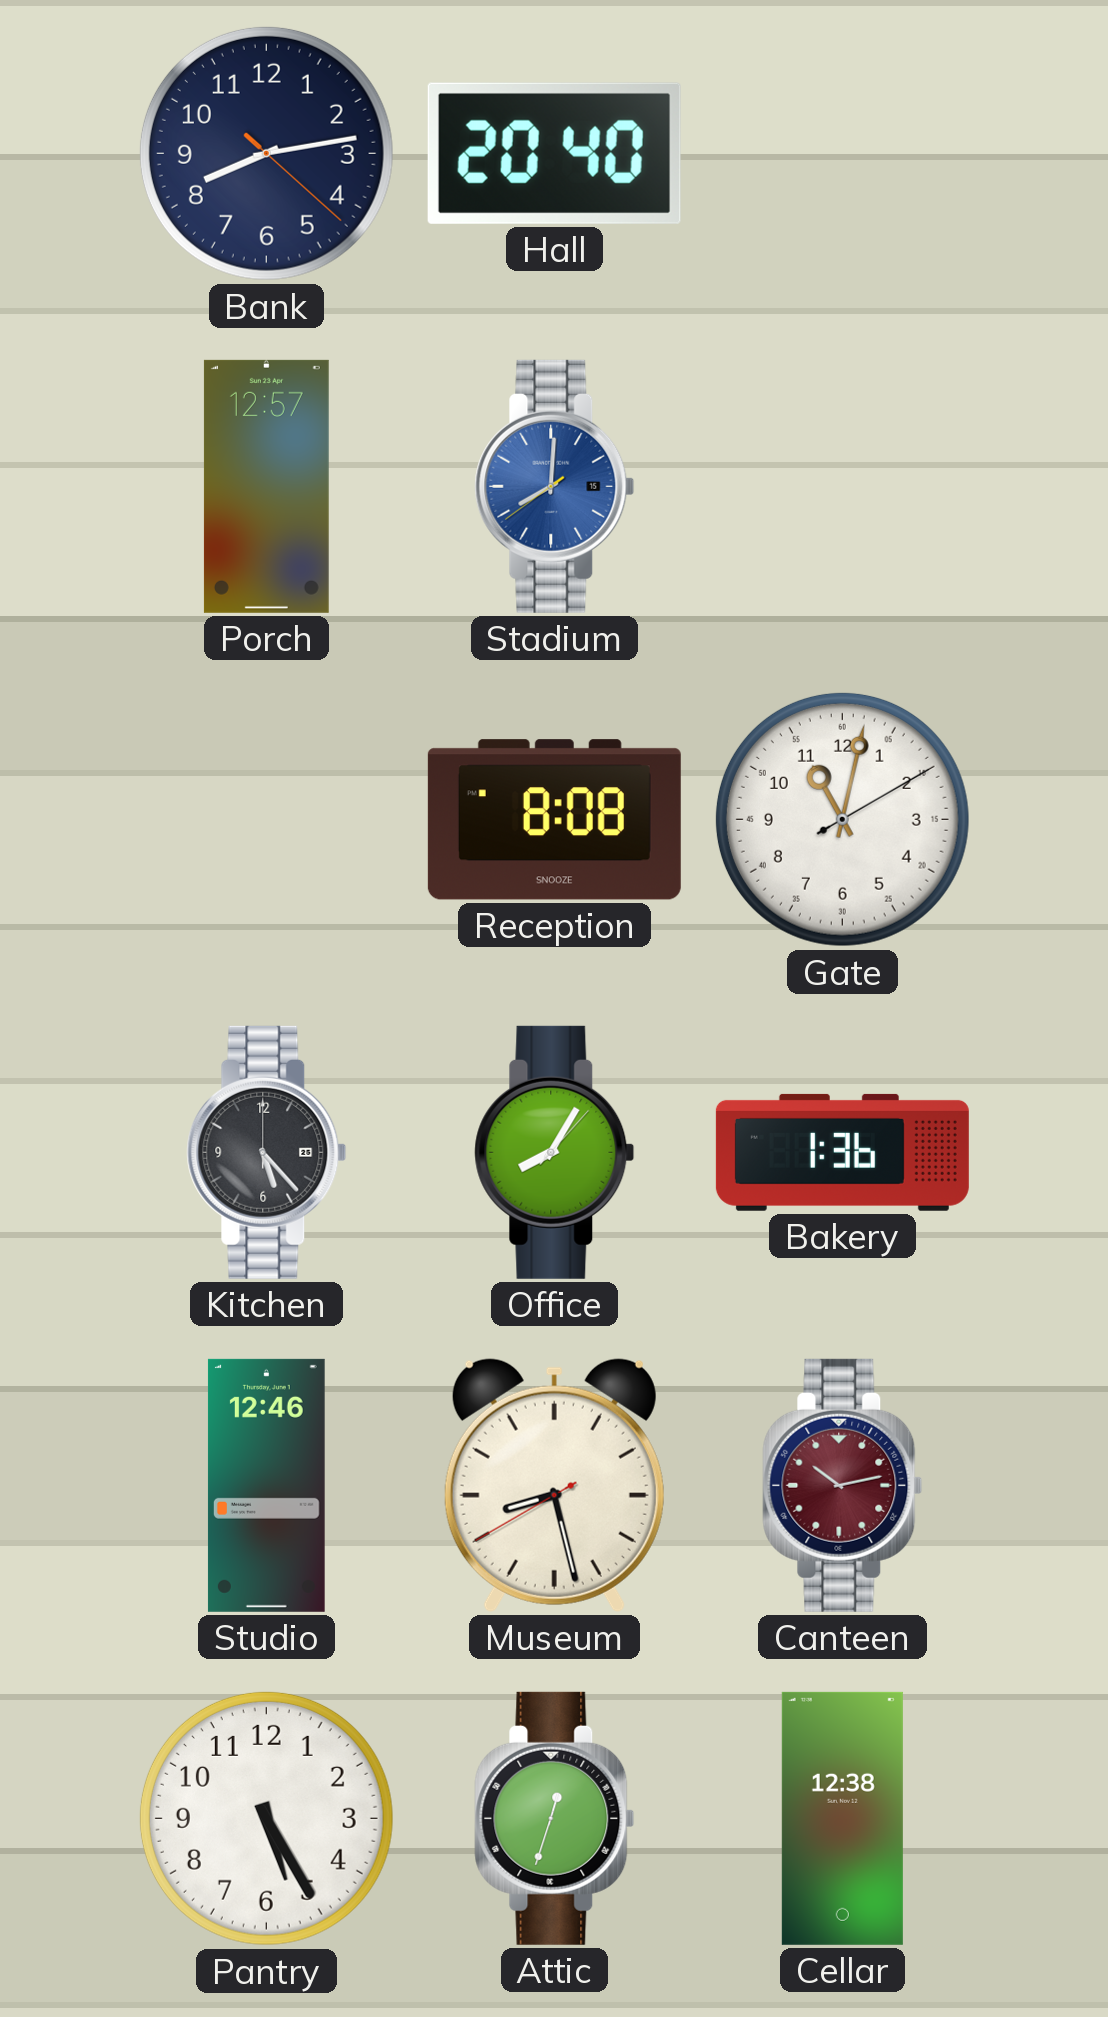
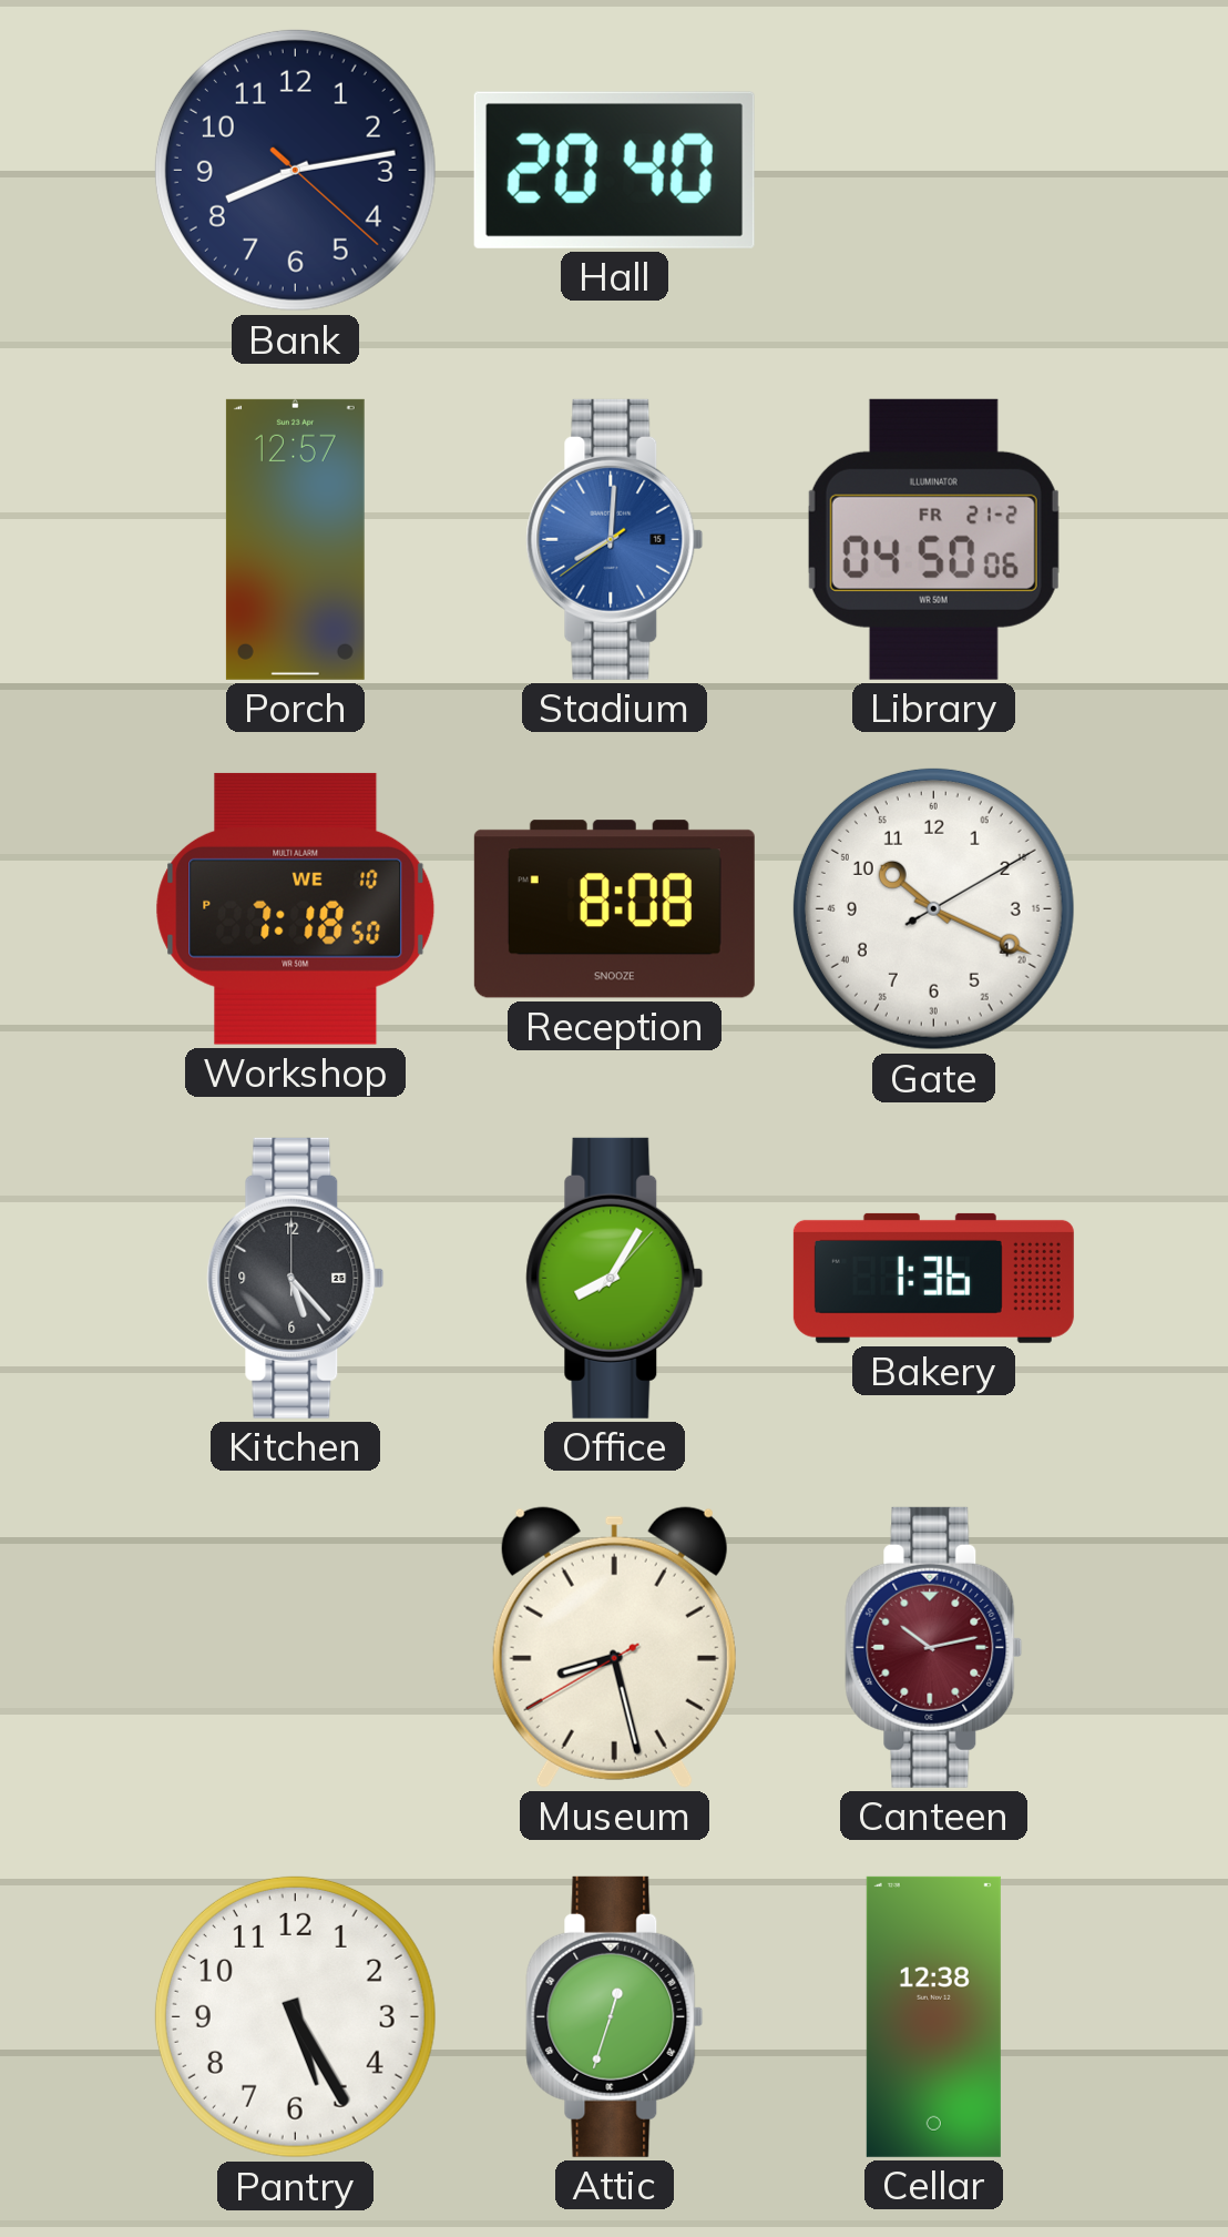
Library: none -> 04:50
Workshop: none -> 7:18
Gate: 11:02 -> 10:19
Studio: 12:46 -> none
